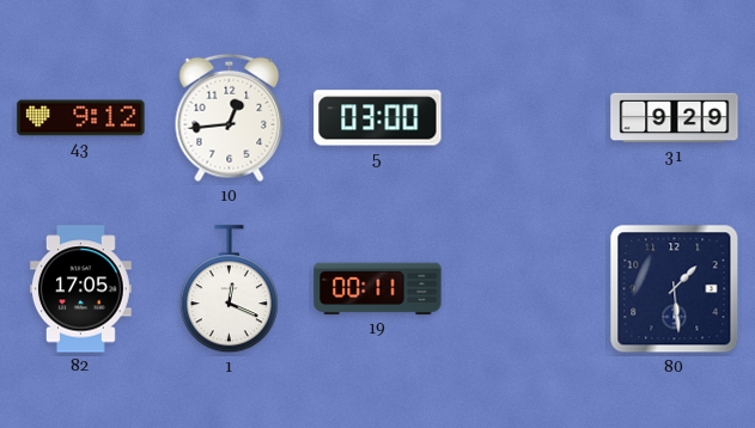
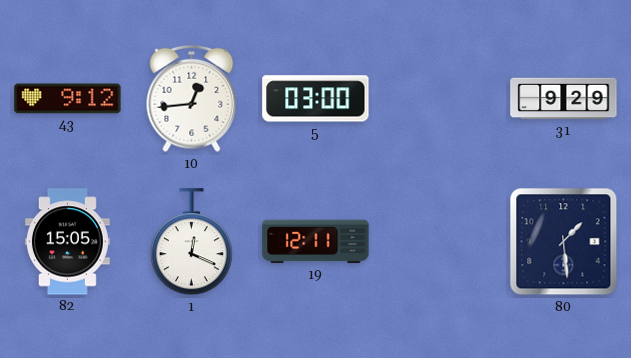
82: 17:05 -> 15:05
19: 00:11 -> 12:11
